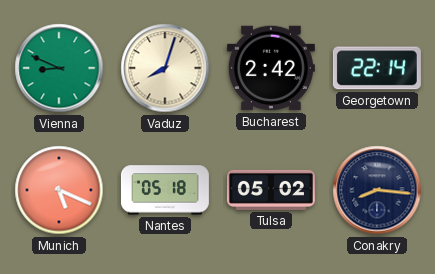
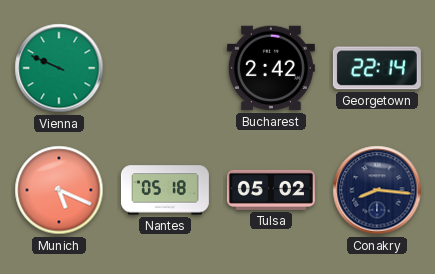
Vienna: 8:49 -> 9:49
Vaduz: 8:03 -> none
